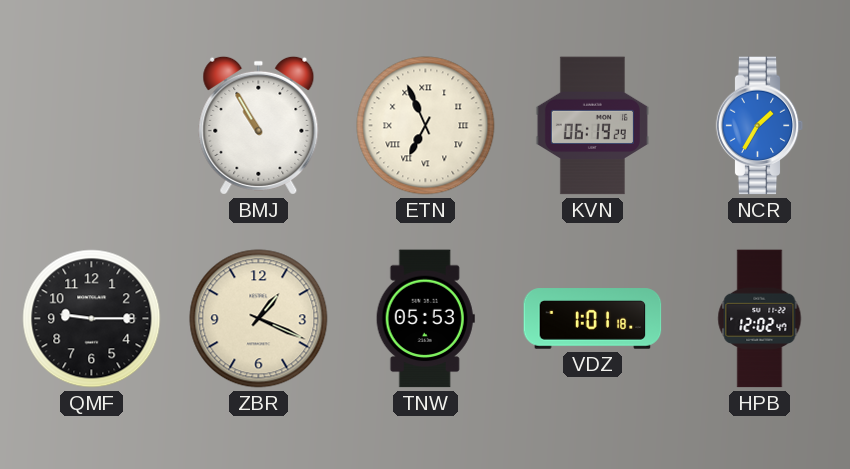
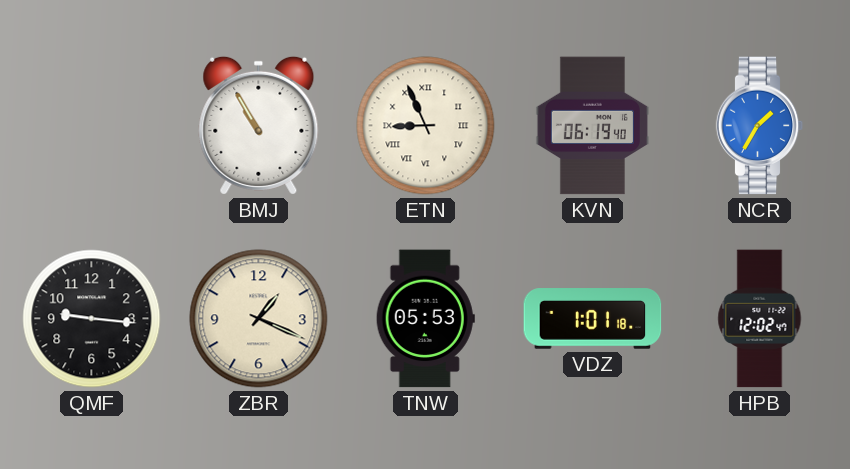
ETN: 6:56 -> 8:56
KVN: 06:19:29 -> 06:19:40
QMF: 9:15 -> 9:16
